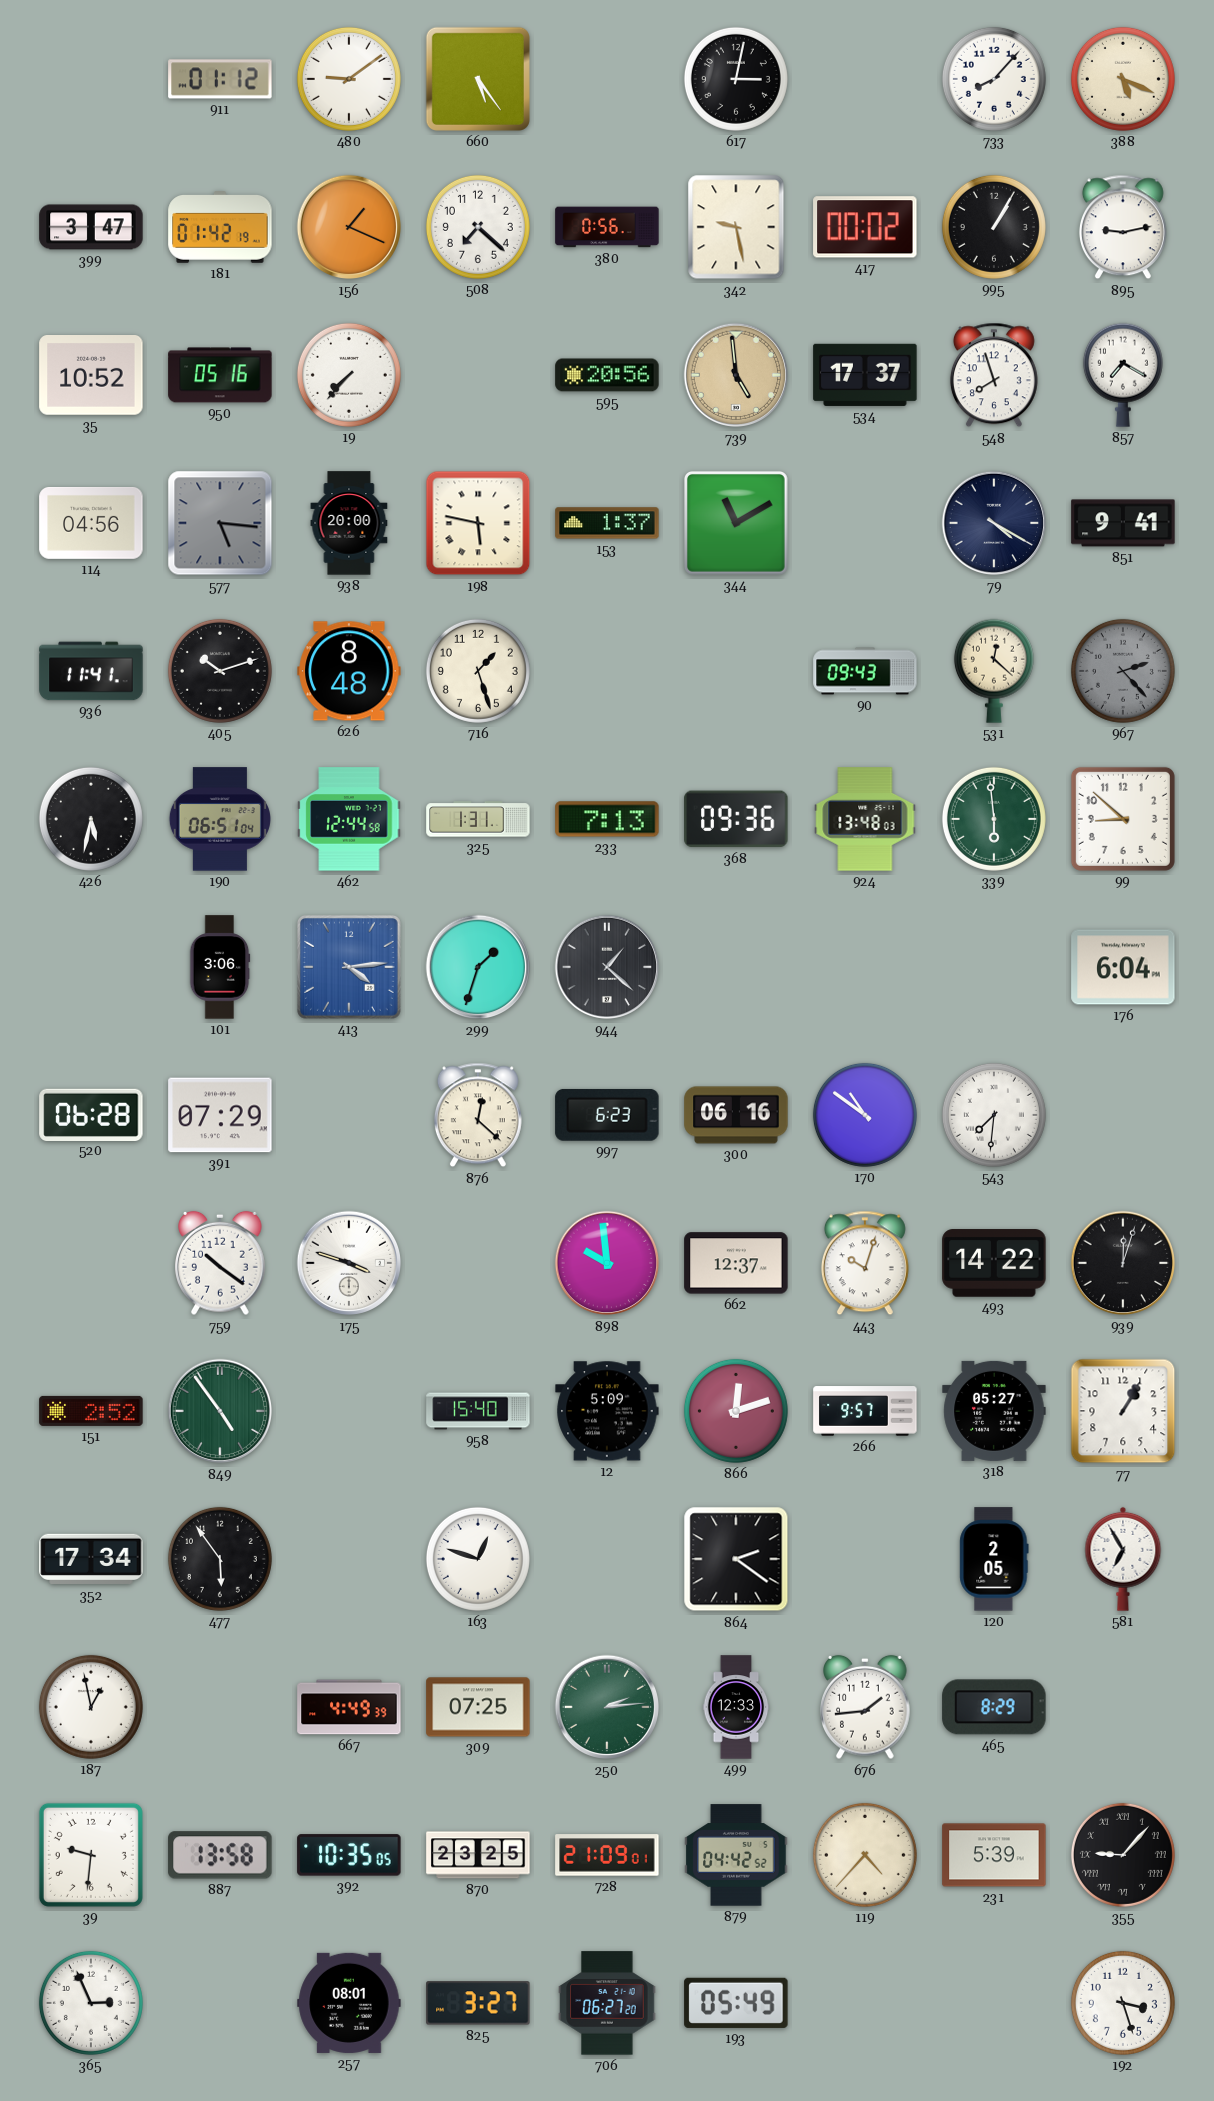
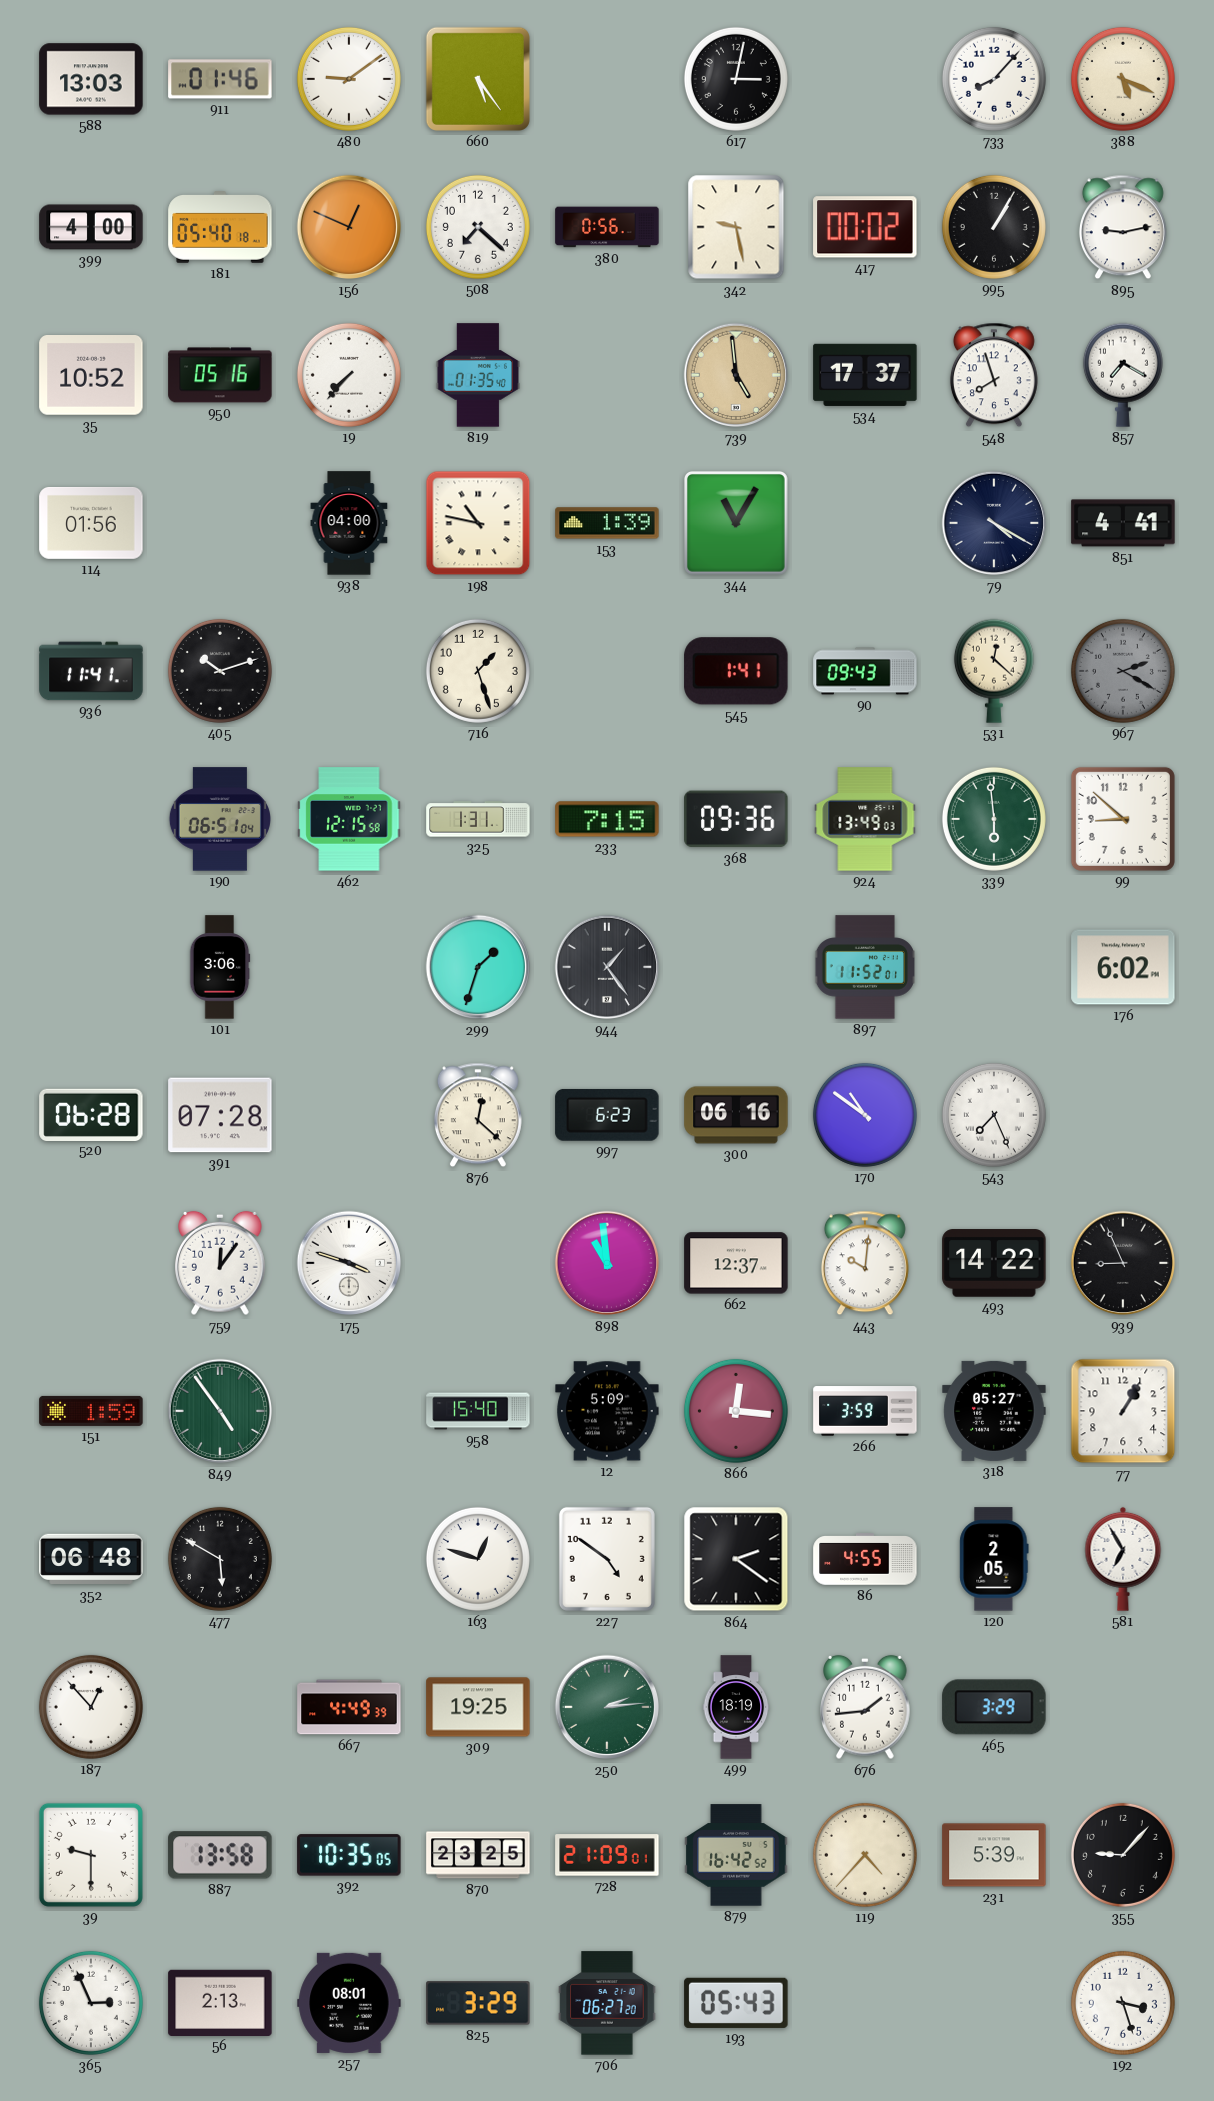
588: none -> 13:03
911: 01:12 -> 01:46
399: 3:47 -> 4:00
181: 01:42 -> 05:40
156: 1:19 -> 12:49
819: none -> 01:35
595: 20:56 -> none
114: 04:56 -> 01:56
577: 5:16 -> none
938: 20:00 -> 04:00
198: 5:47 -> 10:47
153: 1:37 -> 1:39
344: 11:10 -> 11:05
851: 9:41 -> 4:41
626: 8:48 -> none
545: none -> 1:41
967: 2:23 -> 2:20
426: 5:32 -> none
462: 12:44 -> 12:15
233: 7:13 -> 7:15
924: 13:48 -> 13:49
413: 4:14 -> none
944: 1:22 -> 1:24
897: none -> 11:52
176: 6:04 -> 6:02
391: 07:29 -> 07:28
543: 7:31 -> 7:26
759: 10:21 -> 12:06
898: 9:59 -> 10:59
443: 10:03 -> 10:01
939: 12:03 -> 8:56
151: 2:52 -> 1:59
866: 12:12 -> 12:16
266: 9:57 -> 3:59
352: 17:34 -> 06:48
477: 5:54 -> 5:50
227: none -> 4:51
86: none -> 4:55
187: 12:58 -> 12:53
309: 07:25 -> 19:25
499: 12:33 -> 18:19
465: 8:29 -> 3:29
39: 9:31 -> 9:30
879: 04:42 -> 16:42
355 numerals: Roman -> Arabic
56: none -> 2:13
825: 3:27 -> 3:29
193: 05:49 -> 05:43
